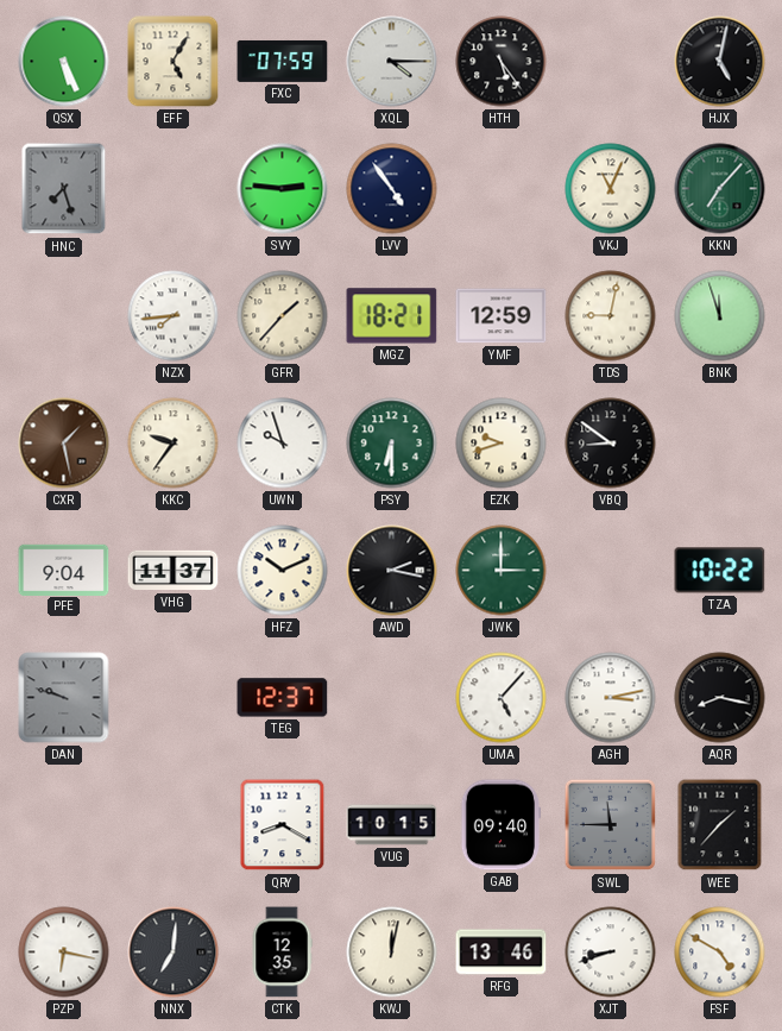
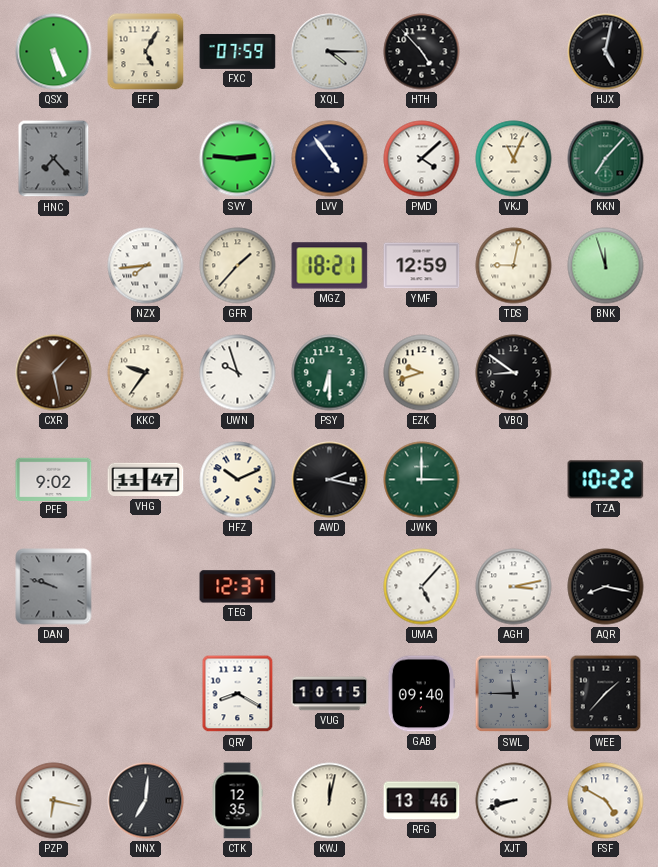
HTH: 5:24 -> 4:53
HNC: 7:27 -> 7:23
PMD: none -> 4:08
PFE: 9:04 -> 9:02
VHG: 11:37 -> 11:47
